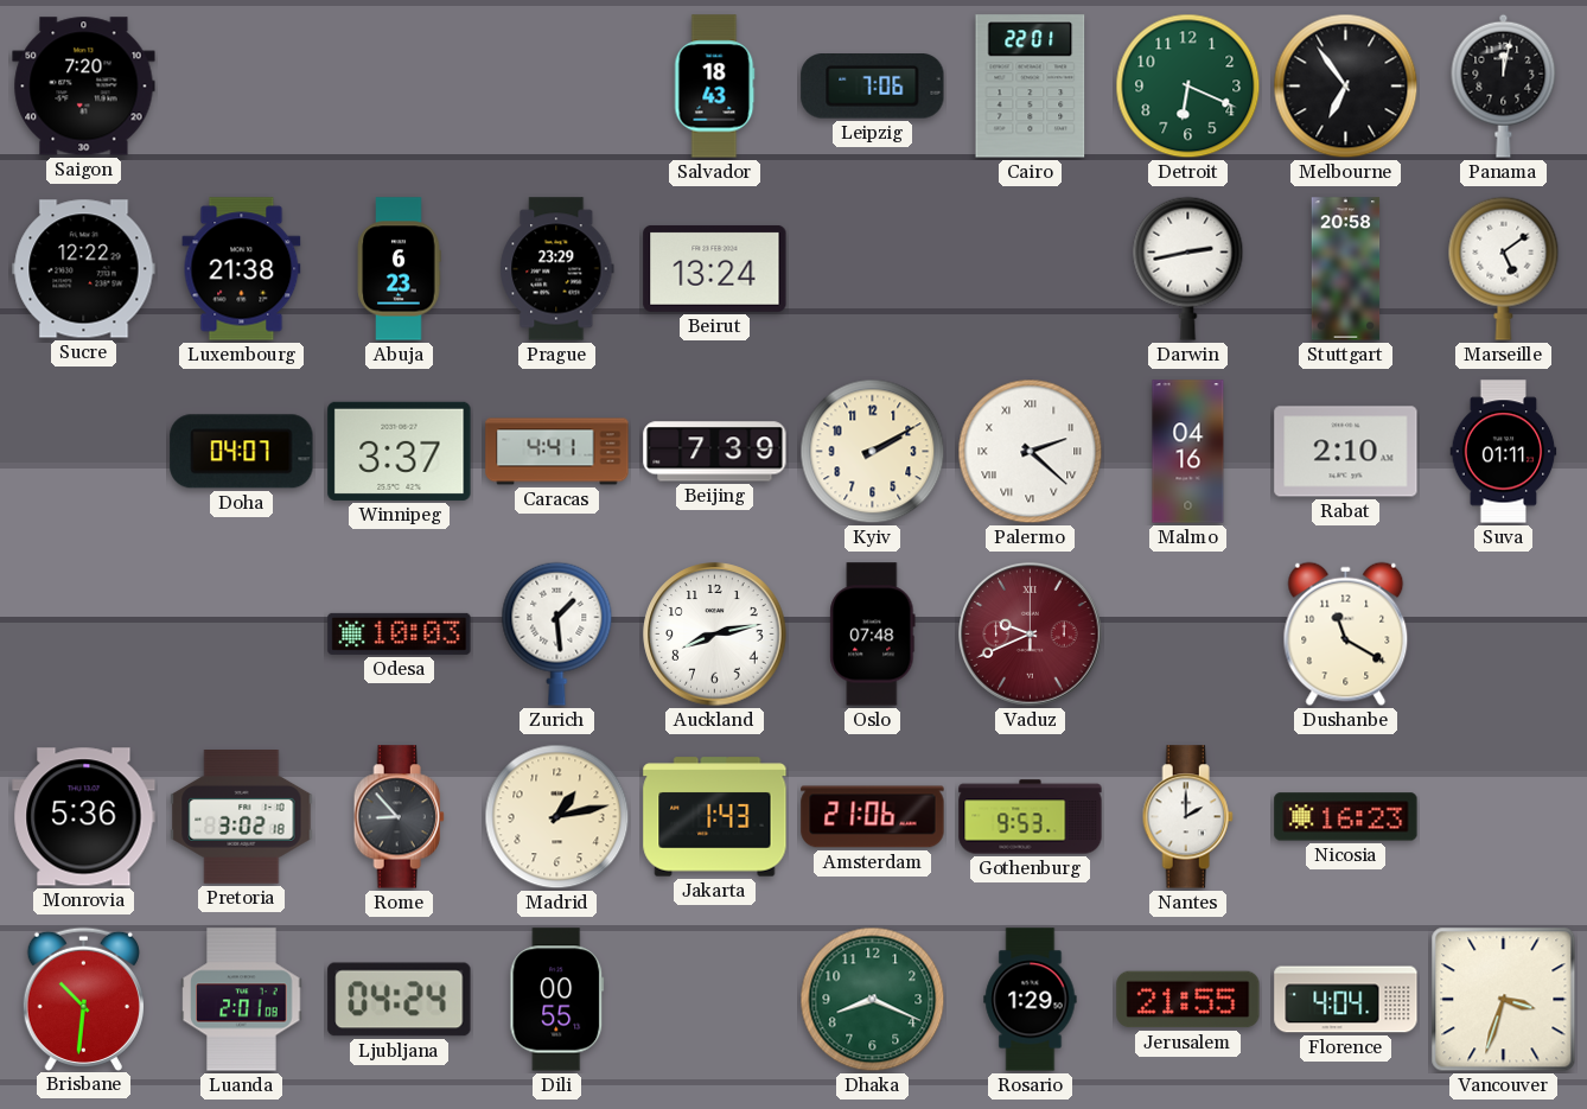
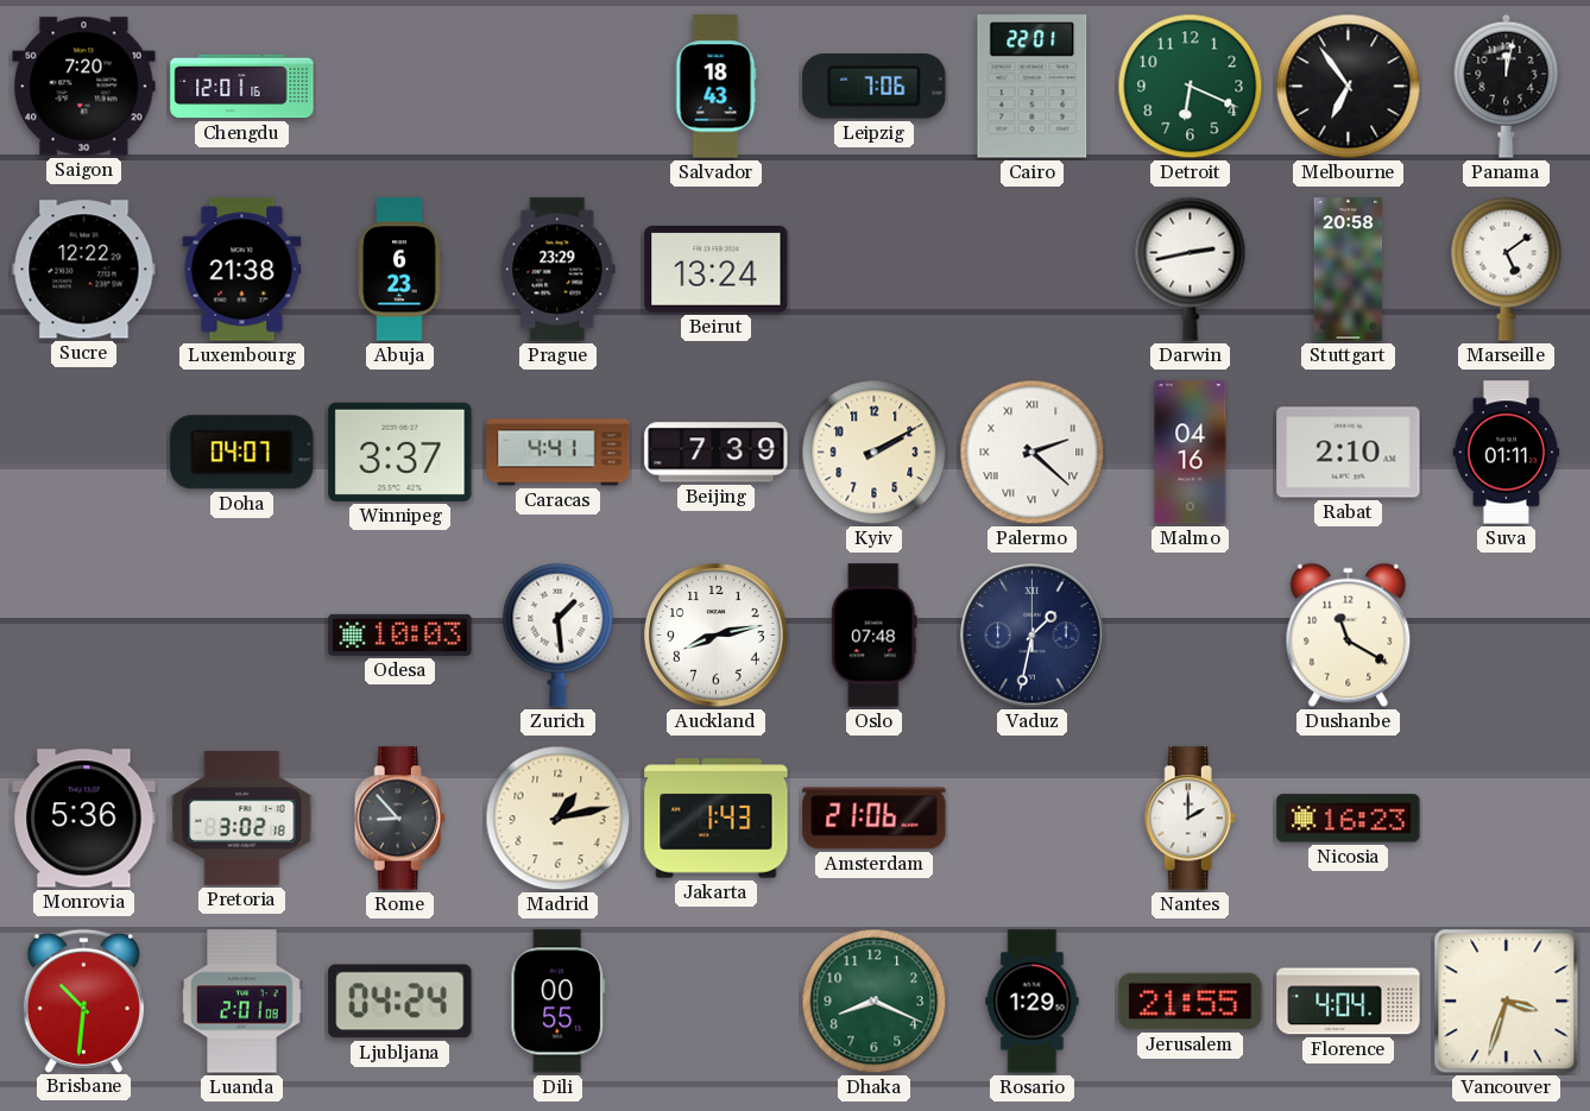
Chengdu: none -> 12:01
Vaduz: 9:41 -> 1:32
Vaduz dial: burgundy -> navy
Gothenburg: 9:53 -> none
